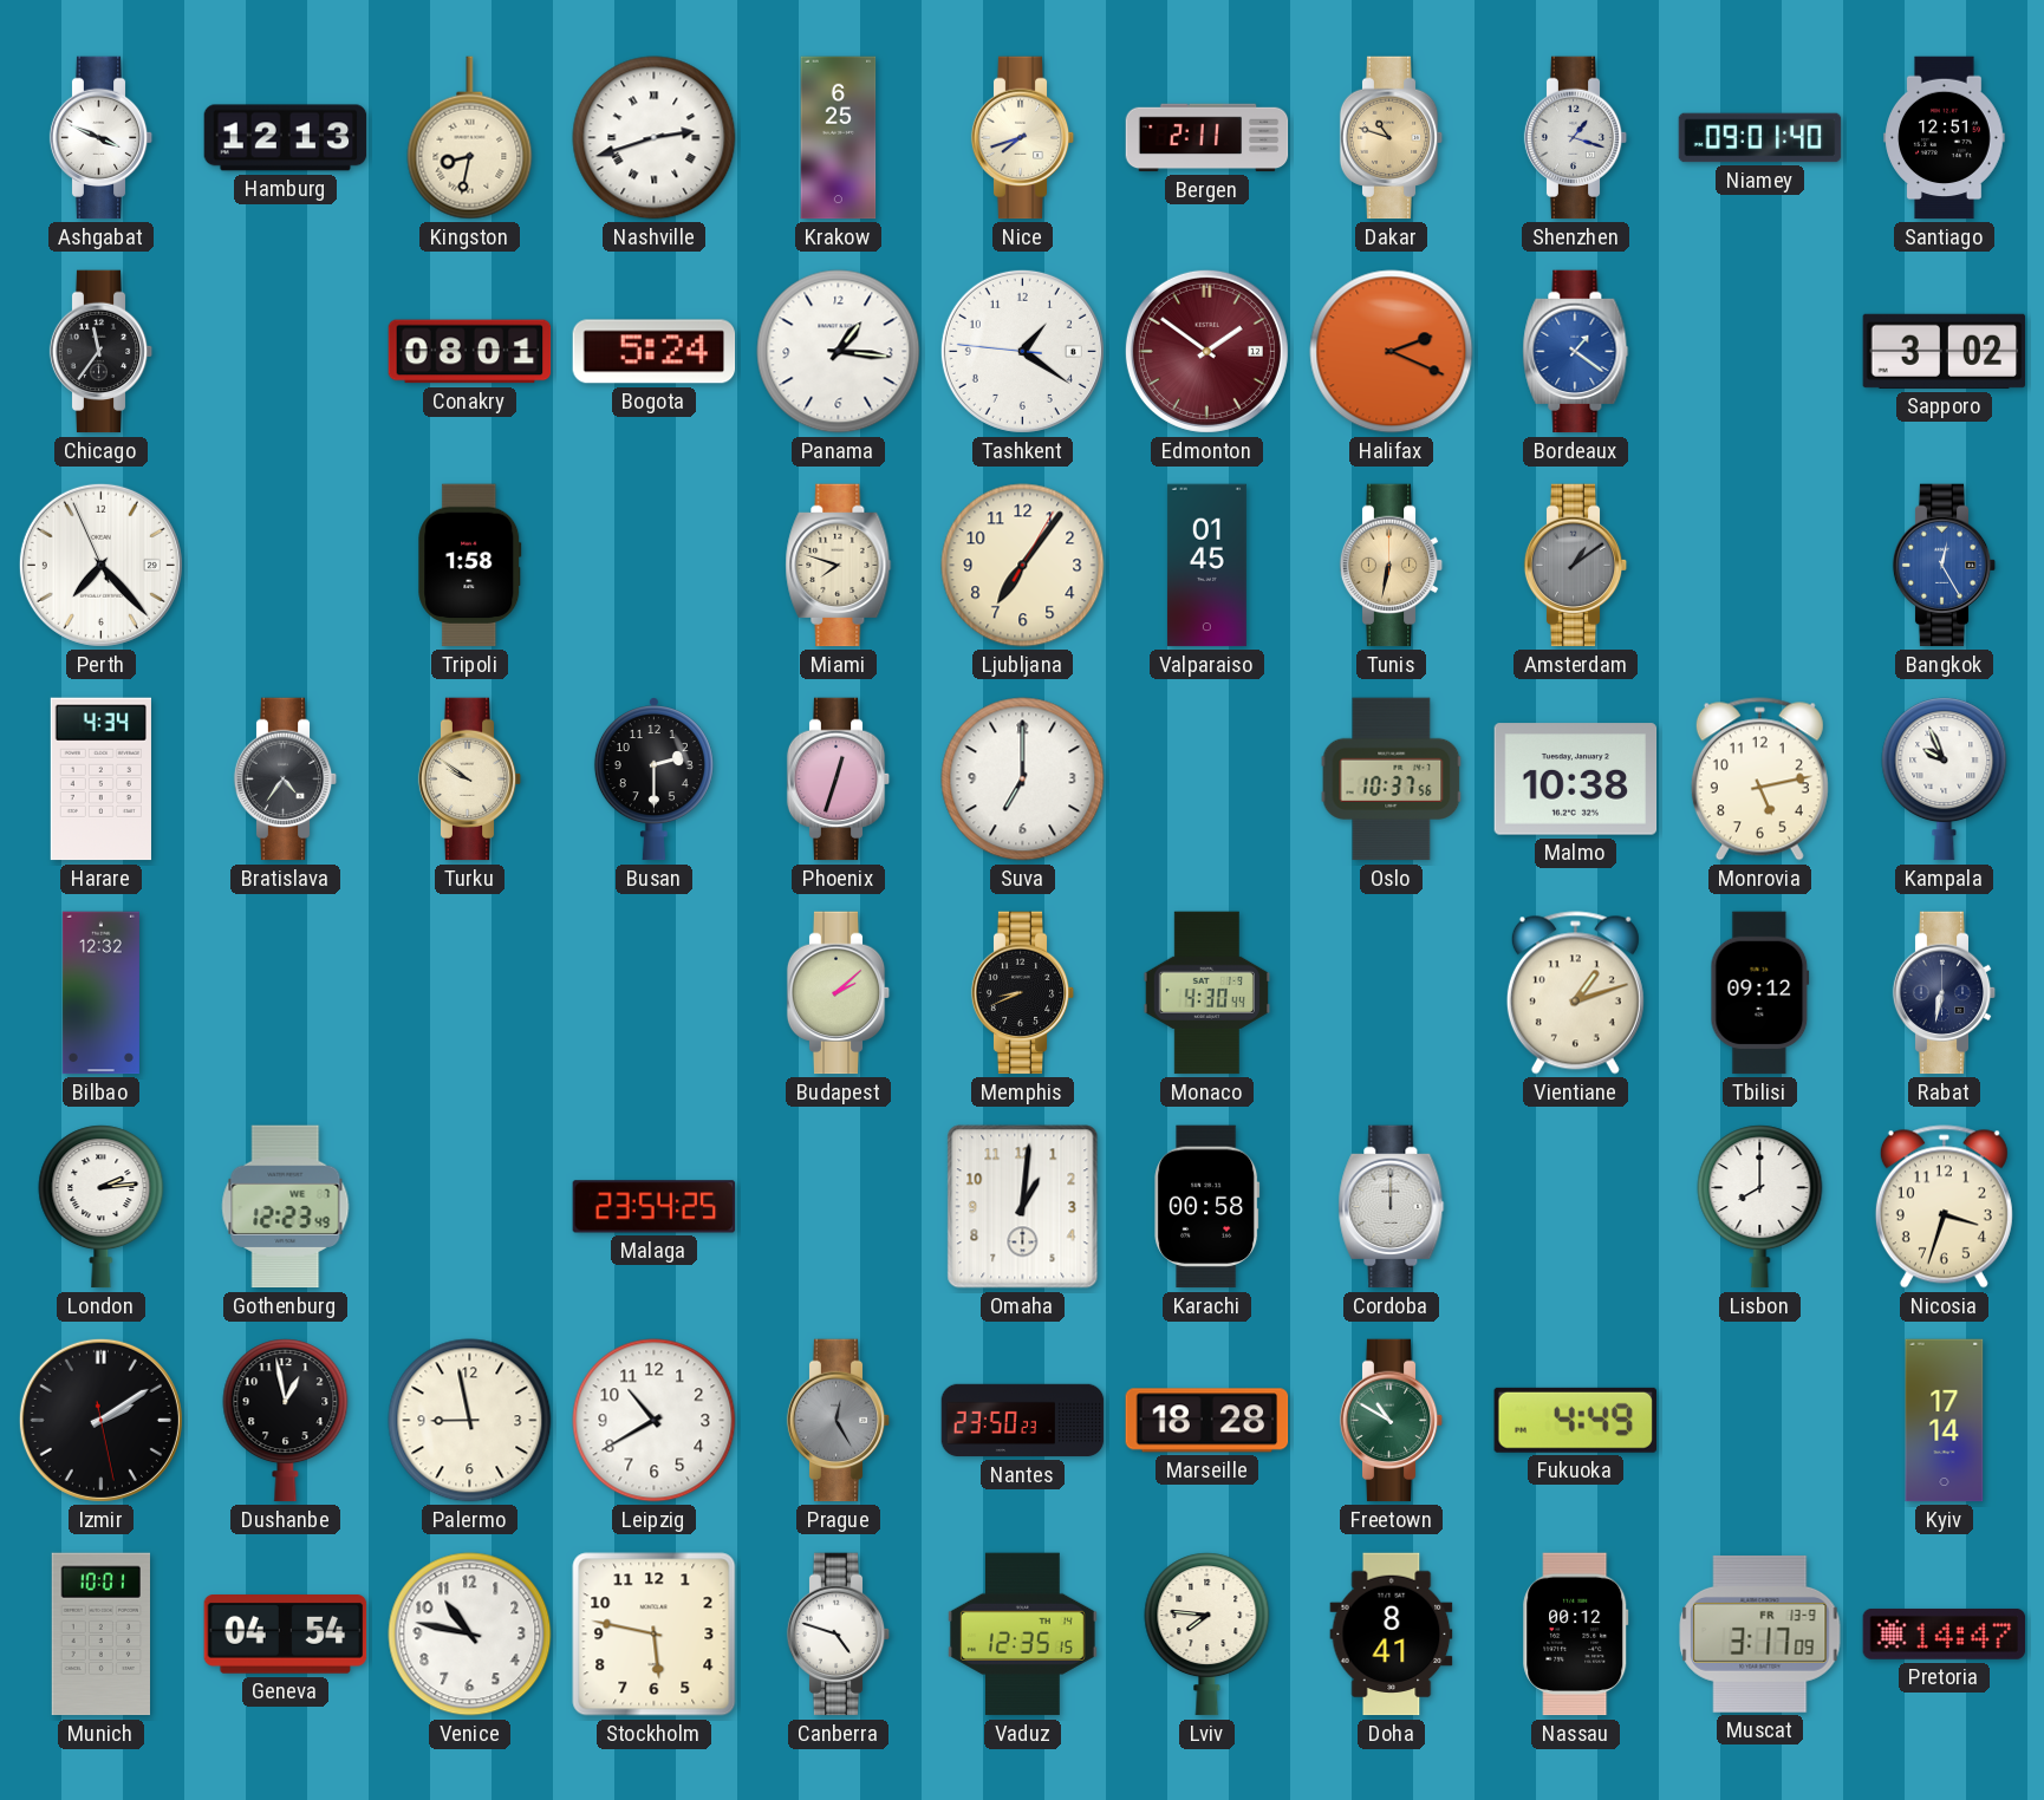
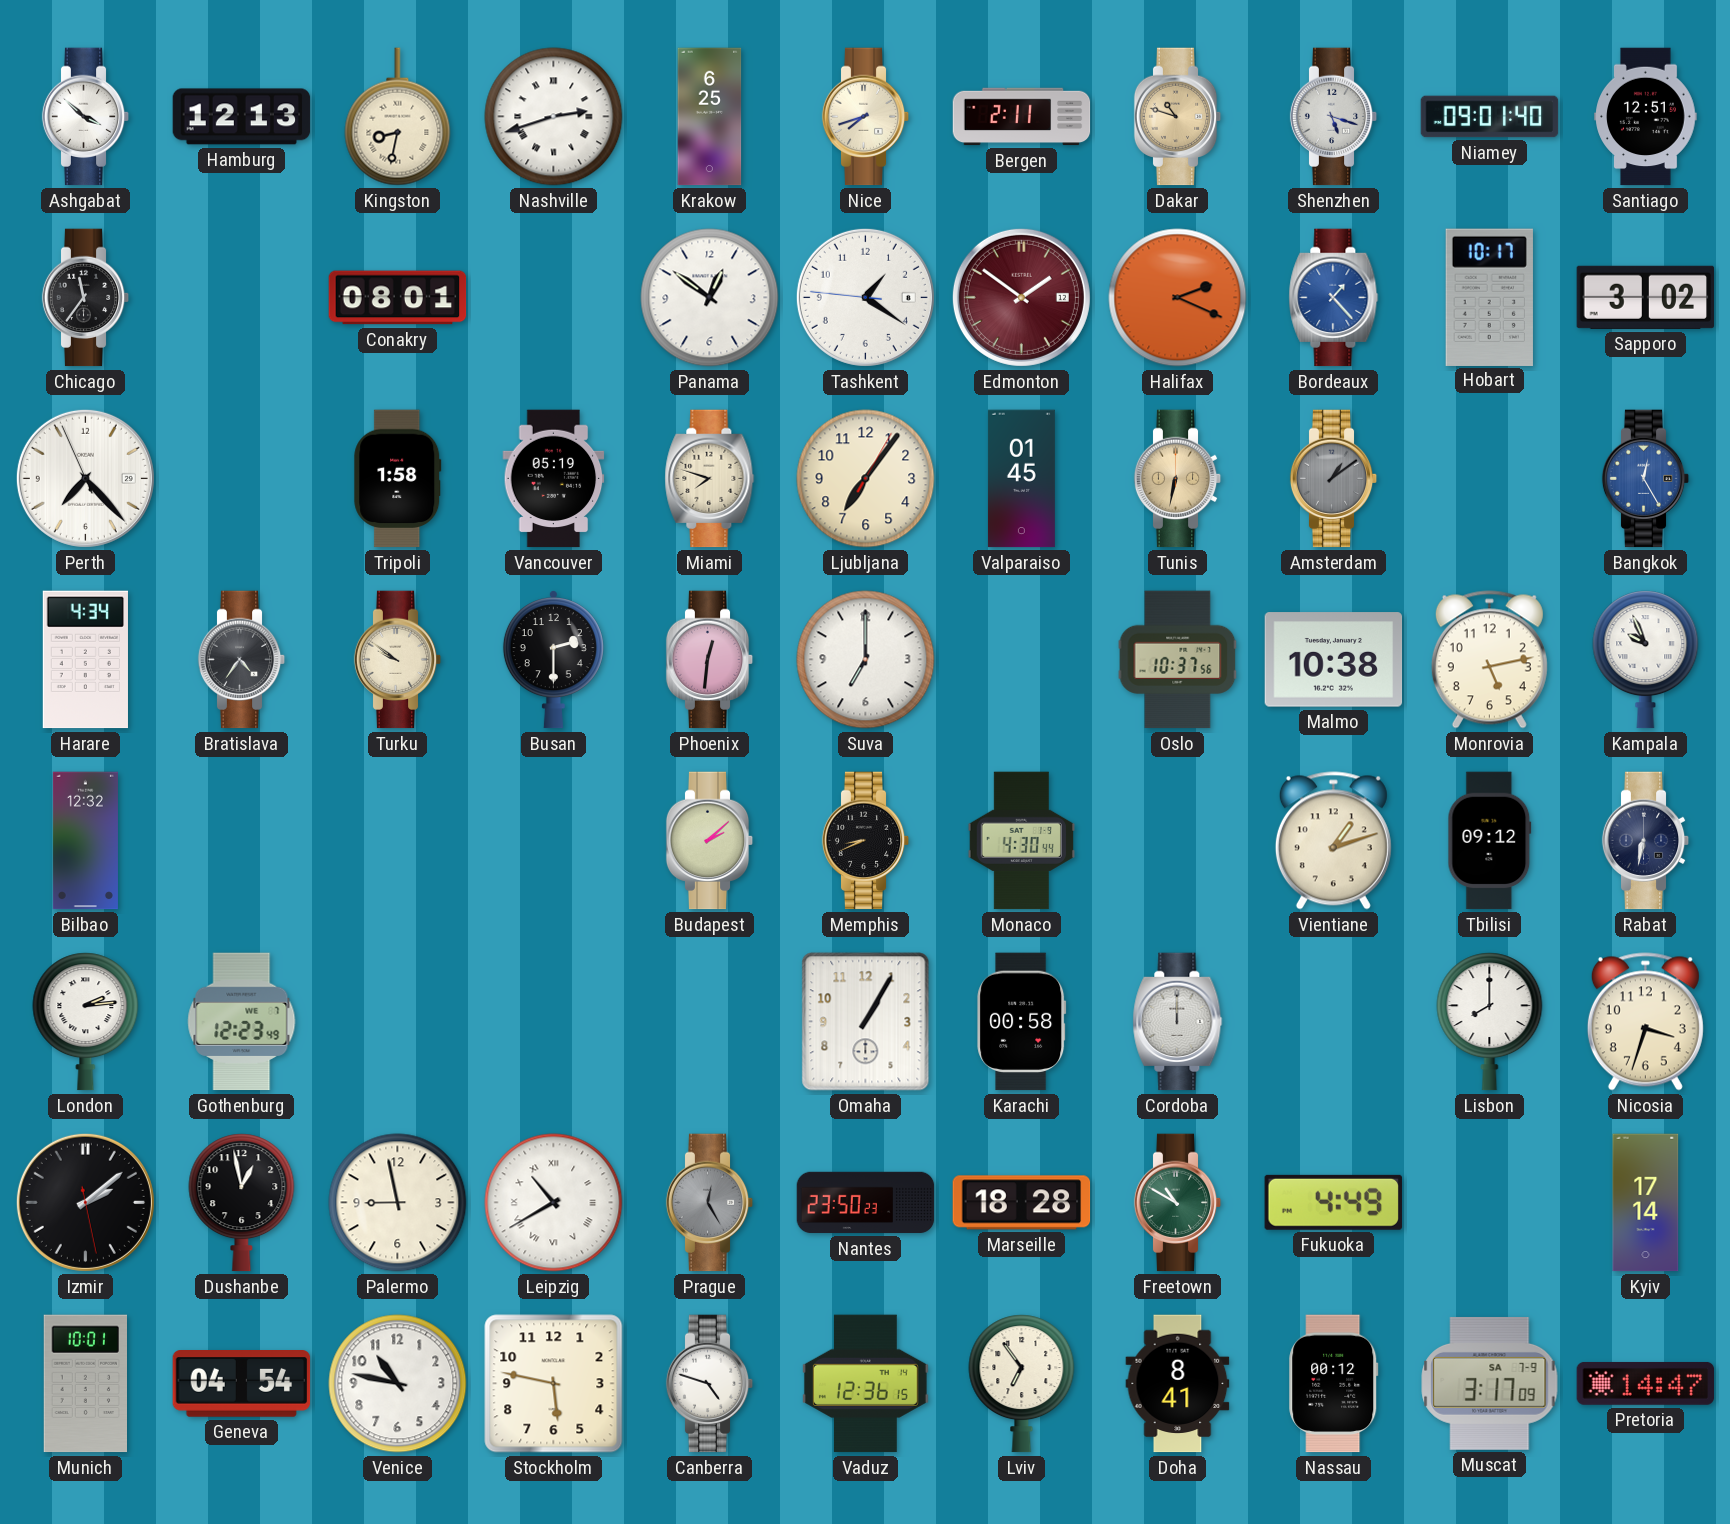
Ashgabat: 3:49 -> 3:52
Shenzhen: 1:18 -> 5:18
Bogota: 5:24 -> none
Panama: 1:16 -> 12:51
Bordeaux: 1:21 -> 1:23
Hobart: none -> 10:17
Vancouver: none -> 05:19
Phoenix: 12:33 -> 12:31
Malaga: 23:54 -> none
Omaha: 1:01 -> 1:05
Izmir: 2:09 -> 2:08
Leipzig numerals: Arabic -> Roman
Vaduz: 12:35 -> 12:36
Lviv: 7:46 -> 6:54
Muscat date: FR 13-9 -> SA 7-9
